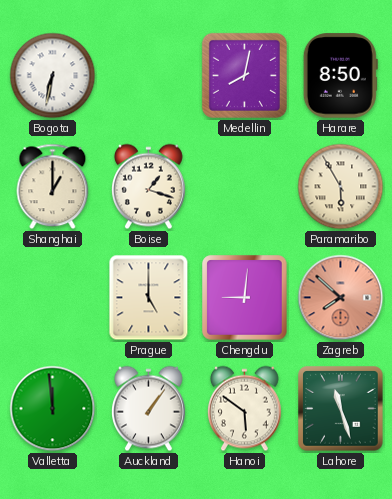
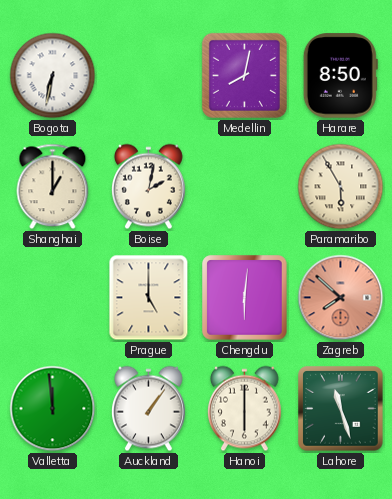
Boise: 1:18 -> 2:02
Chengdu: 9:01 -> 6:01
Hanoi: 5:51 -> 6:00
